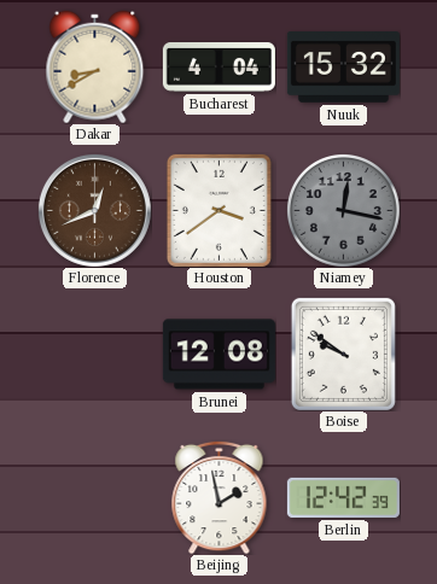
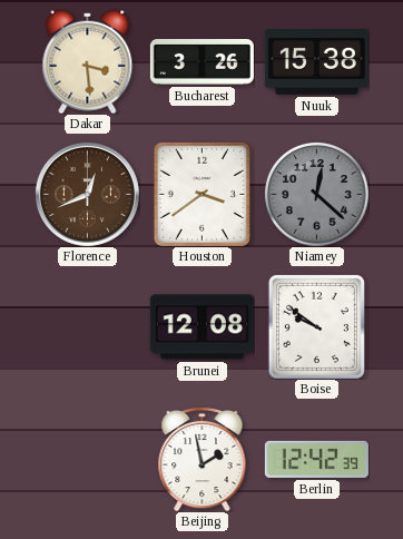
Dakar: 8:40 -> 3:29
Bucharest: 4:04 -> 3:26
Nuuk: 15:32 -> 15:38
Niamey: 12:17 -> 12:22
